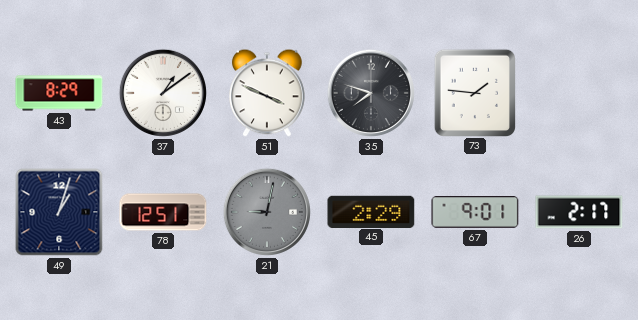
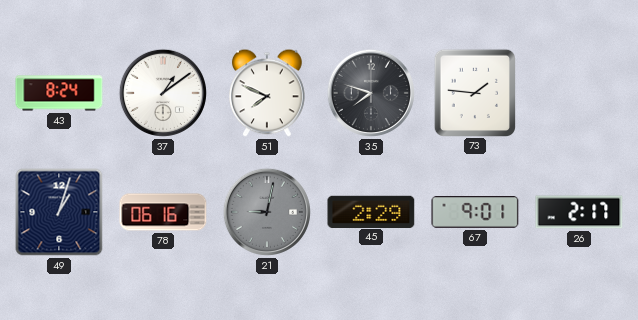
43: 8:29 -> 8:24
51: 3:49 -> 7:49
78: 12:51 -> 06:16
